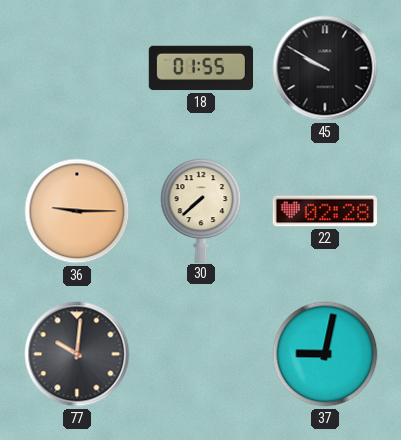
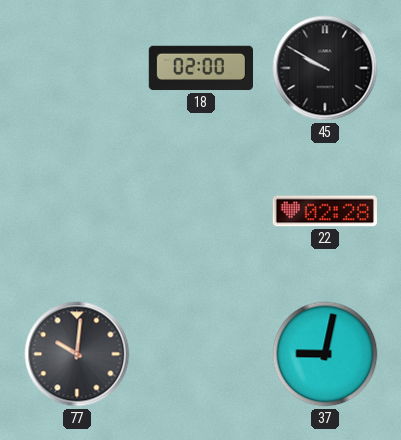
18: 01:55 -> 02:00
36: 9:15 -> none
30: 7:38 -> none
